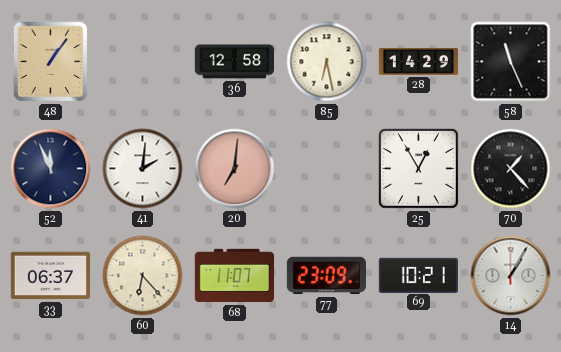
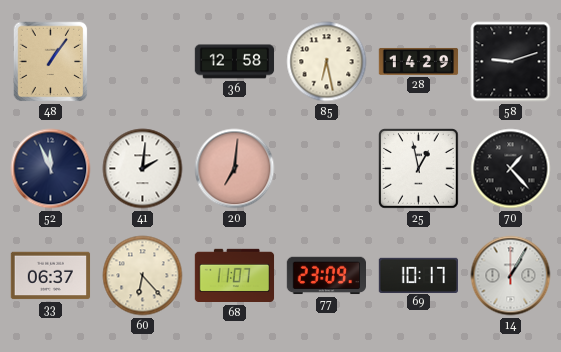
58: 11:26 -> 9:12
25: 12:55 -> 12:58
69: 10:21 -> 10:17
